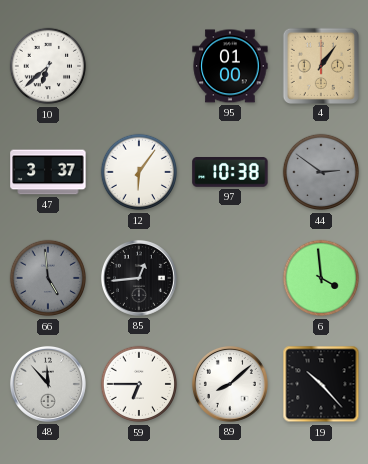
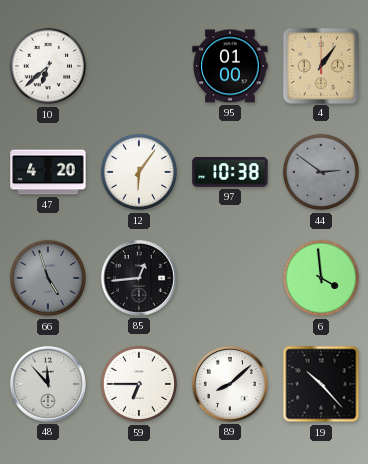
47: 3:37 -> 4:20
66: 4:59 -> 4:57
